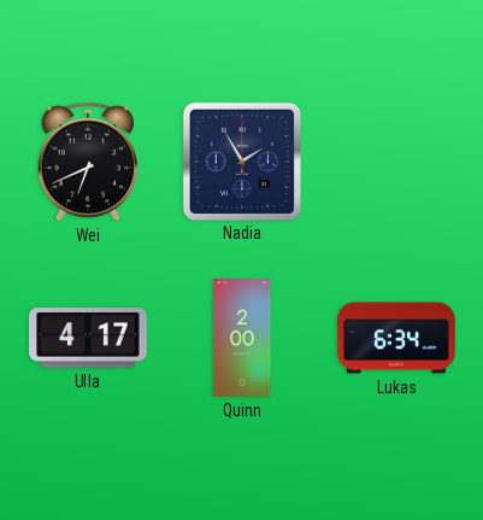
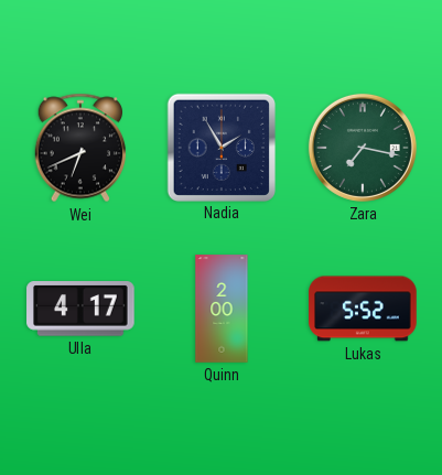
Zara: none -> 7:17
Lukas: 6:34 -> 5:52
